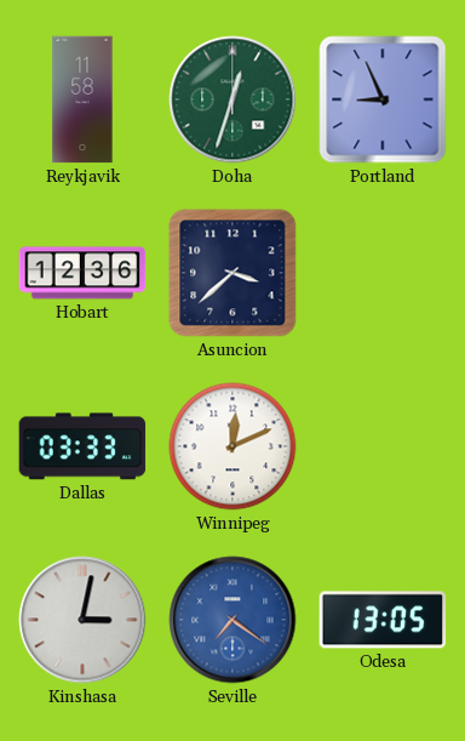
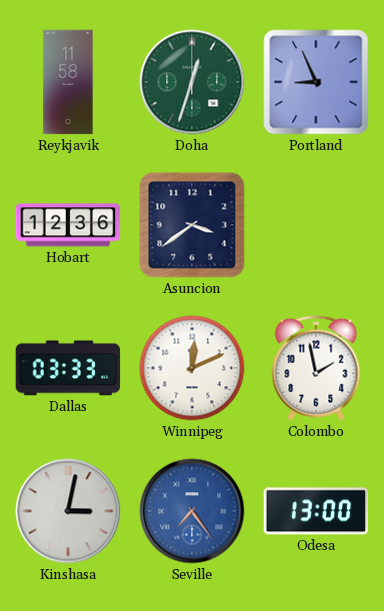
Asuncion: 3:38 -> 3:39
Colombo: none -> 1:58
Seville: 7:21 -> 7:24
Odesa: 13:05 -> 13:00
